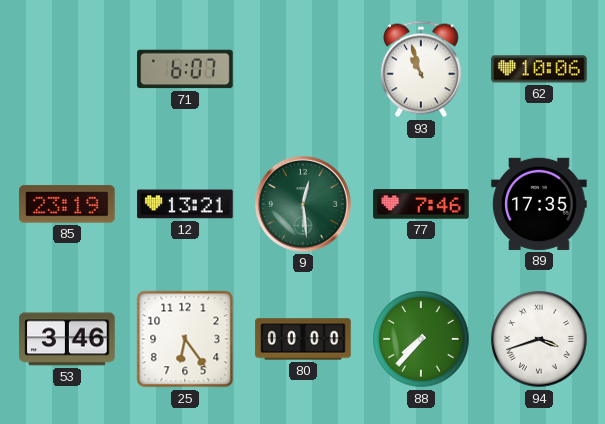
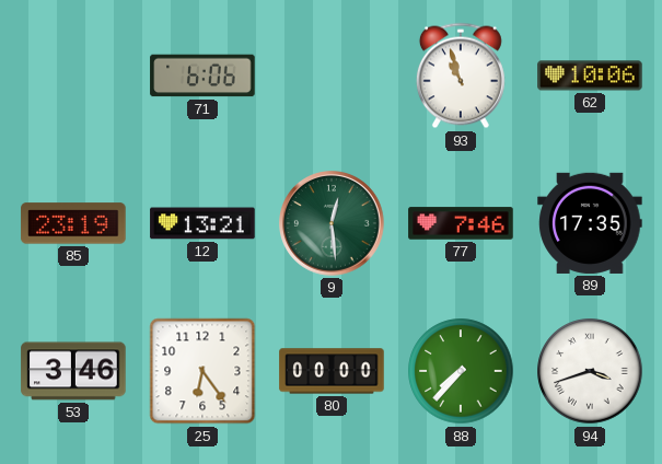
71: 6:07 -> 6:06
